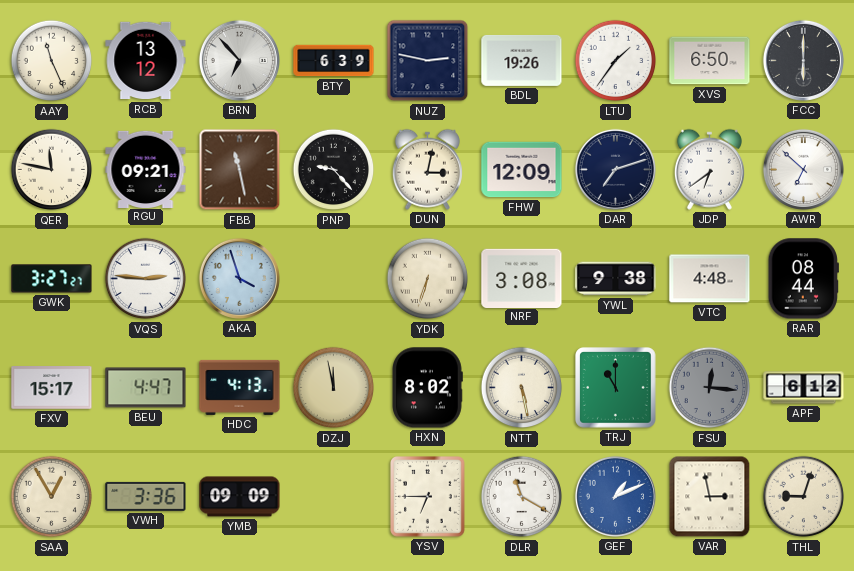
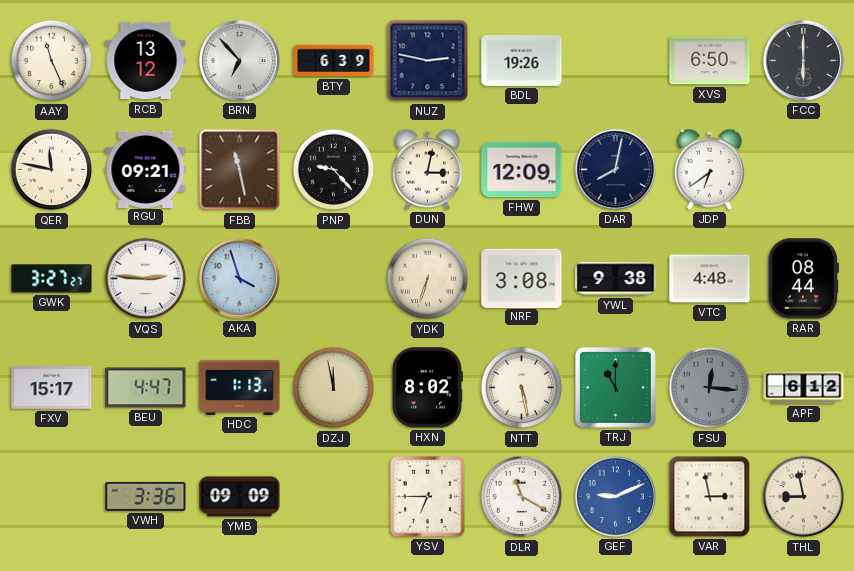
LTU: 1:36 -> none
DAR: 7:12 -> 8:02
AWR: 6:52 -> none
HDC: 4:13 -> 1:13
SAA: 12:55 -> none
GEF: 1:11 -> 9:11
THL: 9:03 -> 8:58
